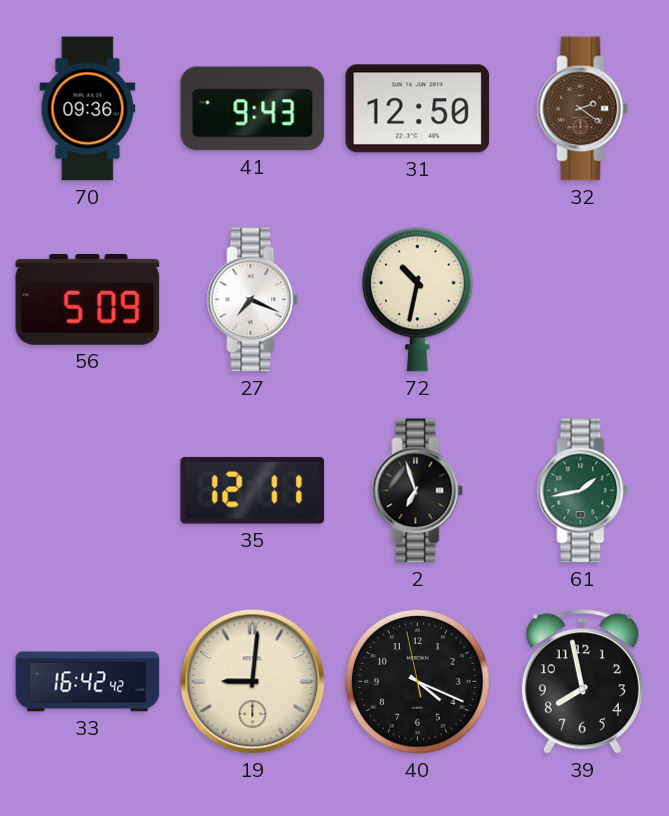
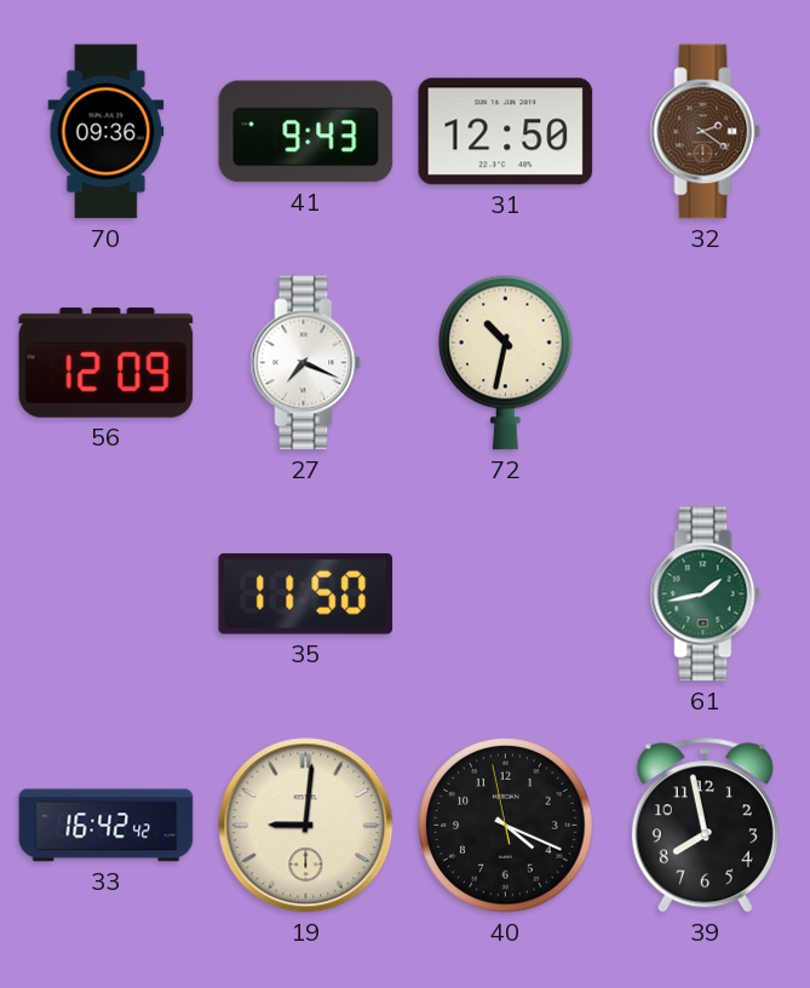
56: 5:09 -> 12:09
35: 12:11 -> 11:50
2: 6:57 -> none
